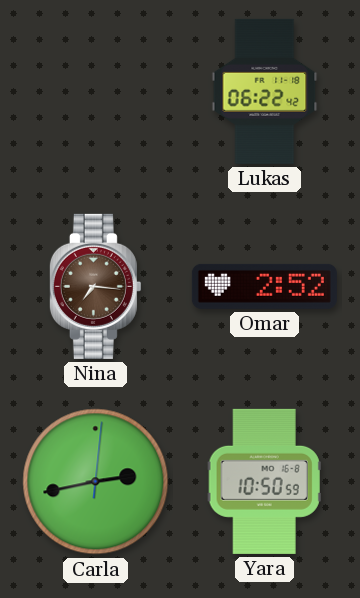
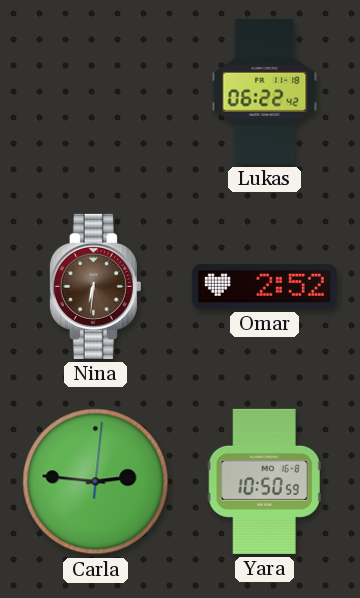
Nina: 7:16 -> 6:31
Carla: 2:43 -> 2:46
